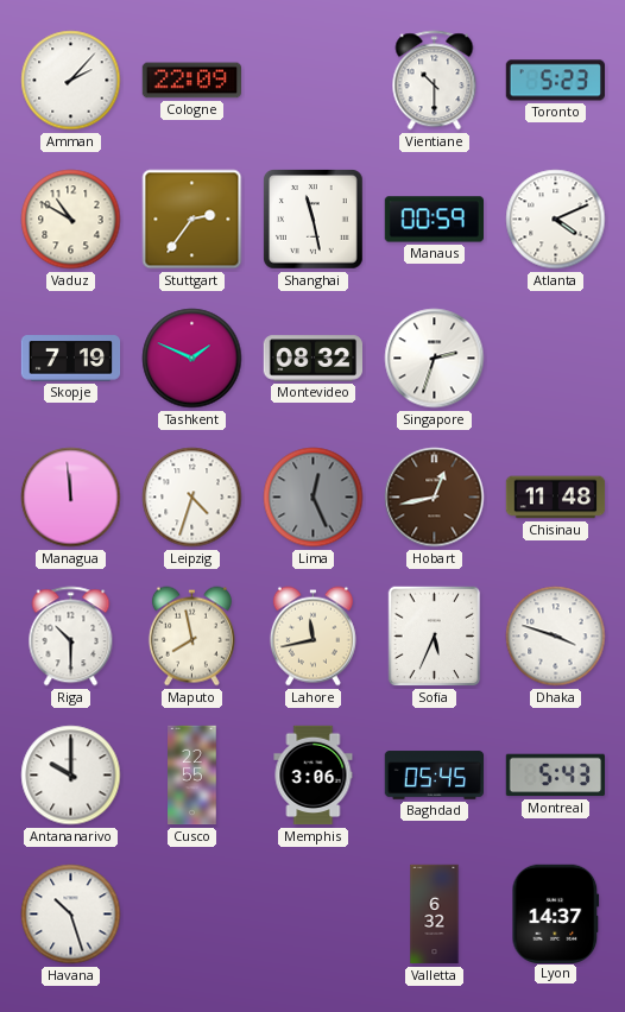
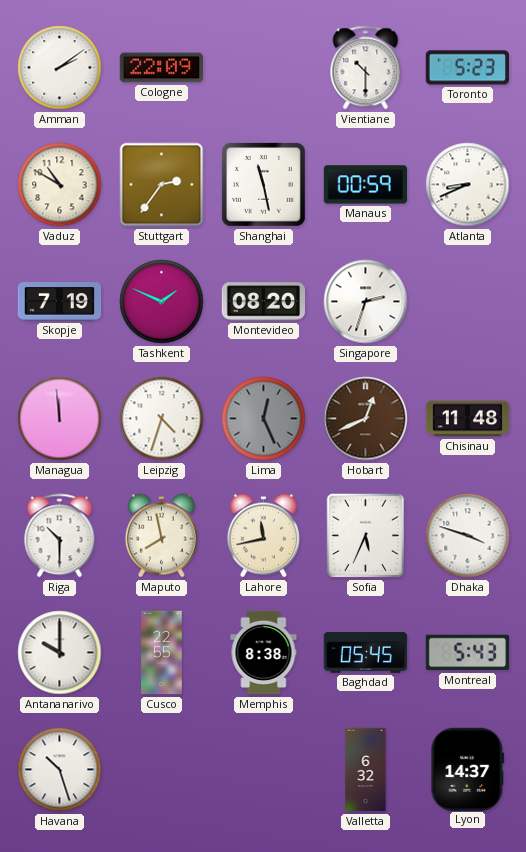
Amman: 2:07 -> 2:09
Atlanta: 4:11 -> 8:41
Montevideo: 08:32 -> 08:20
Hobart: 12:43 -> 12:41
Memphis: 3:06 -> 8:38
